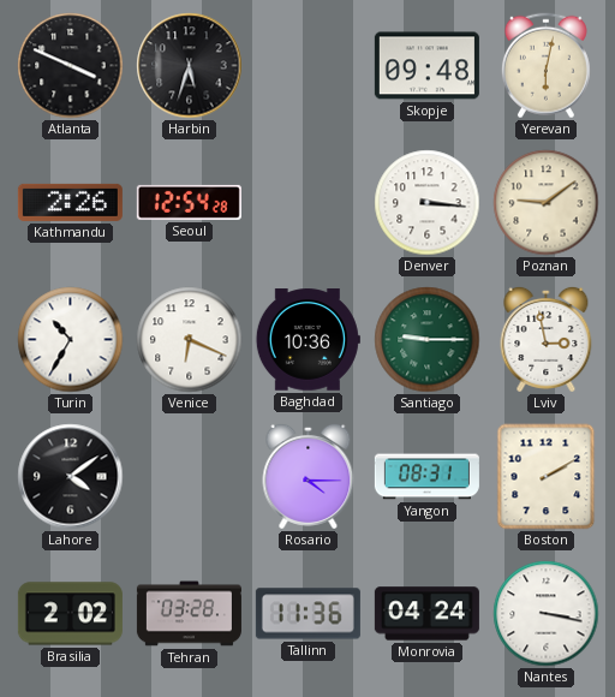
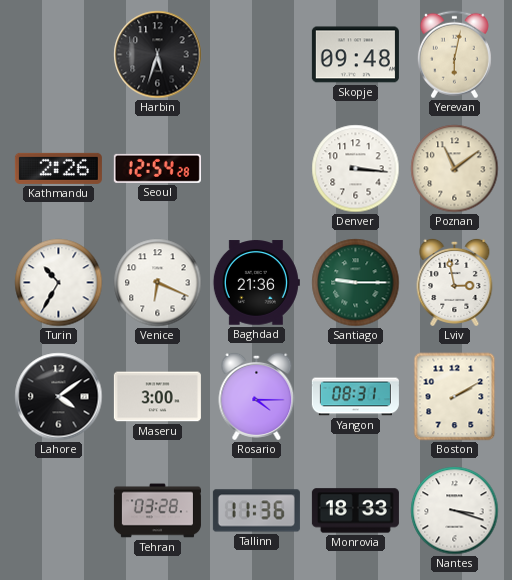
Atlanta: 3:49 -> none
Poznan: 9:09 -> 11:09
Baghdad: 10:36 -> 21:36
Maseru: none -> 3:00
Brasilia: 2:02 -> none
Monrovia: 04:24 -> 18:33
Nantes: 3:17 -> 3:18
